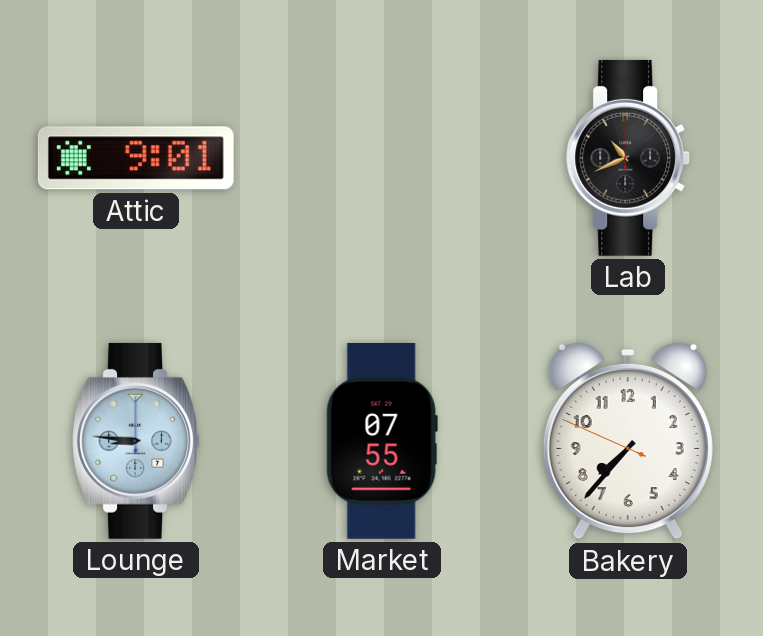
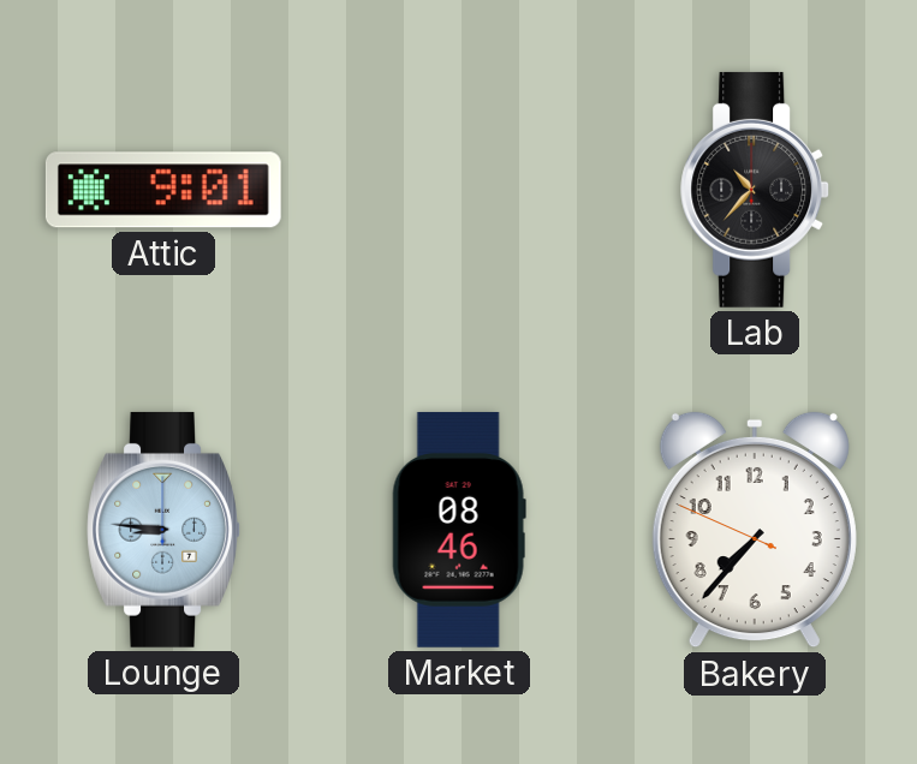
Lab: 10:41 -> 10:37
Market: 07:55 -> 08:46
